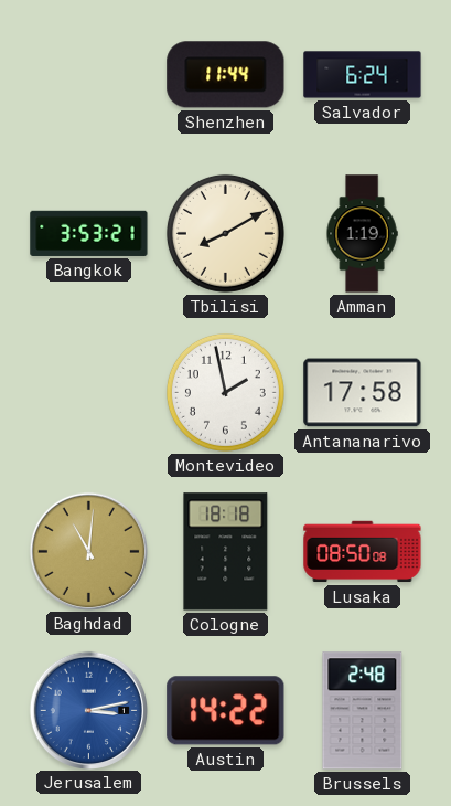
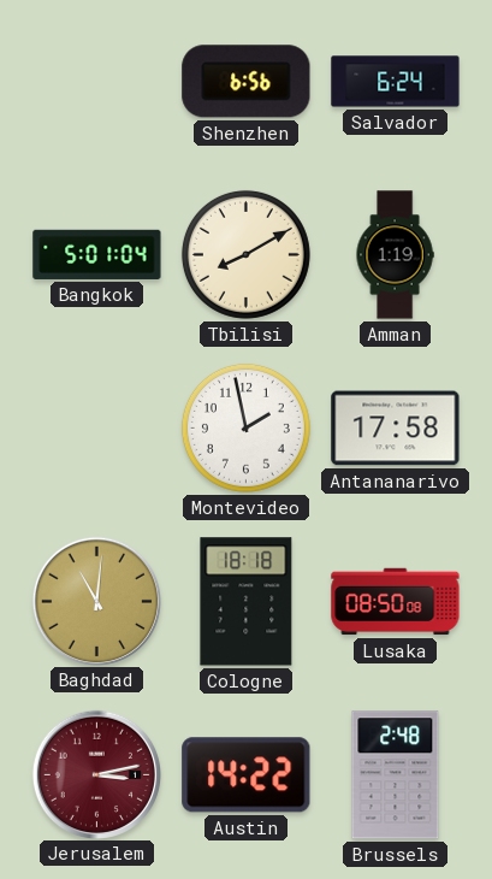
Shenzhen: 11:44 -> 6:56
Bangkok: 3:53 -> 5:01
Jerusalem dial: blue -> burgundy
